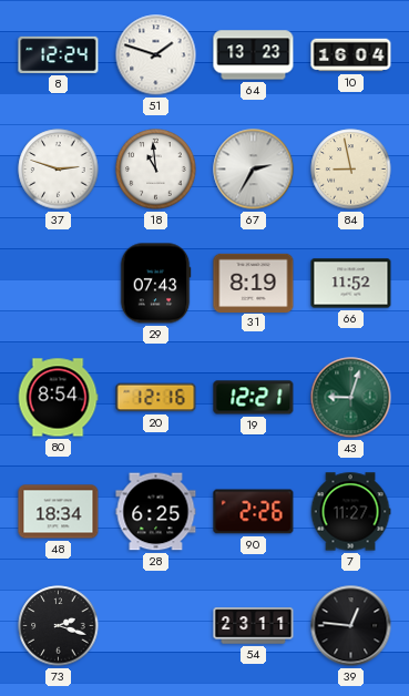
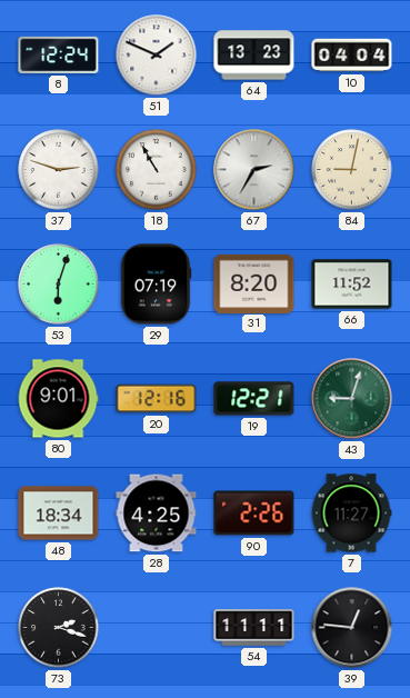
51: 1:48 -> 1:49
10: 16:04 -> 04:04
18: 10:59 -> 10:55
84: 8:58 -> 9:02
53: none -> 6:03
29: 07:43 -> 07:19
31: 8:19 -> 8:20
80: 8:54 -> 9:01
28: 6:25 -> 4:25
54: 23:11 -> 11:11
